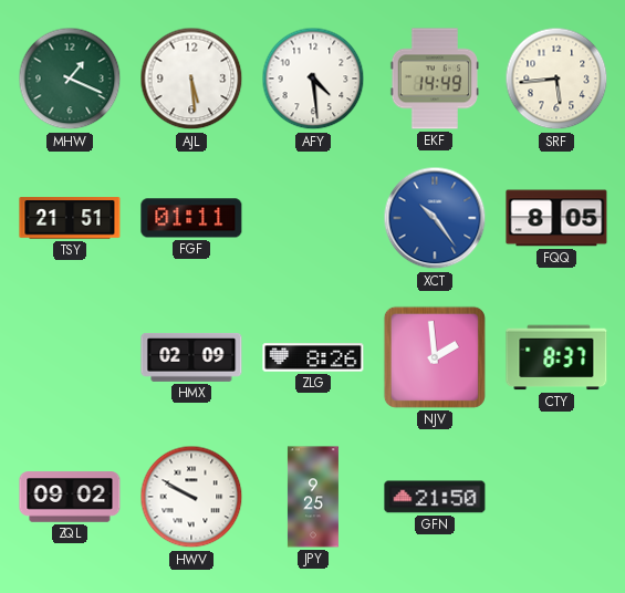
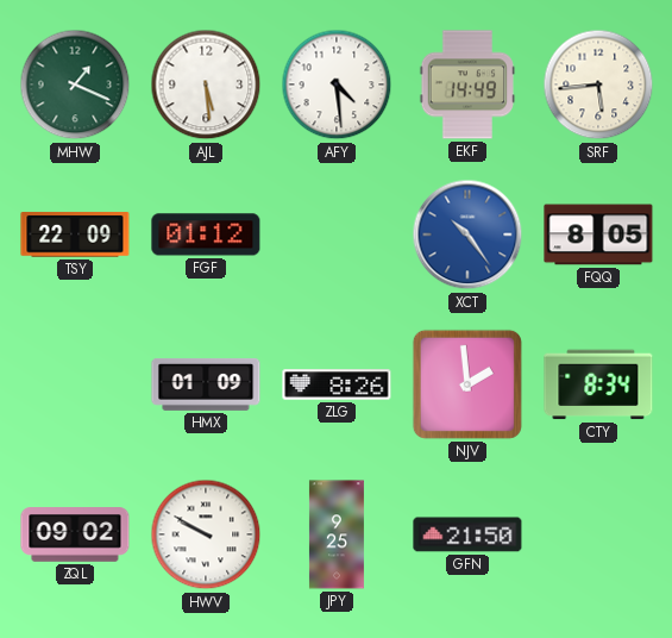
TSY: 21:51 -> 22:09
FGF: 01:11 -> 01:12
HMX: 02:09 -> 01:09
CTY: 8:37 -> 8:34
